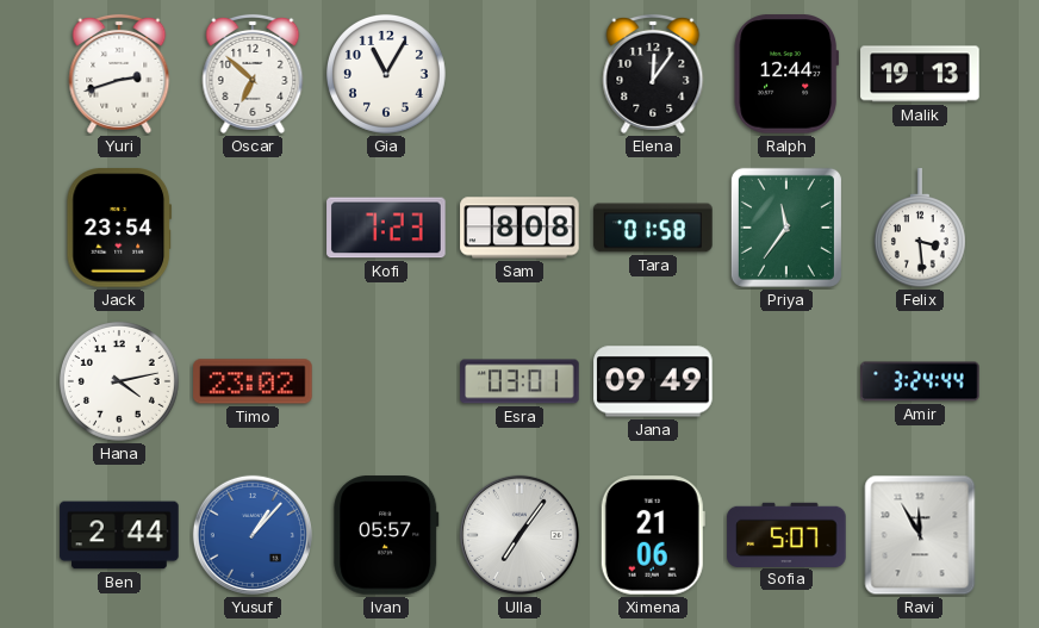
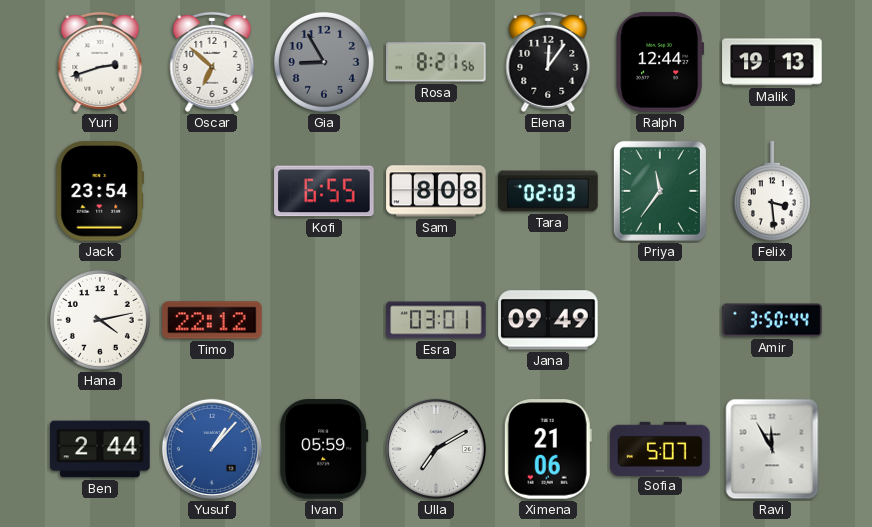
Gia: 11:05 -> 8:55
Gia dial: white -> grey
Rosa: none -> 8:21
Kofi: 7:23 -> 6:55
Tara: 01:58 -> 02:03
Timo: 23:02 -> 22:12
Amir: 3:24 -> 3:50
Ivan: 05:57 -> 05:59
Ulla: 7:06 -> 7:10
